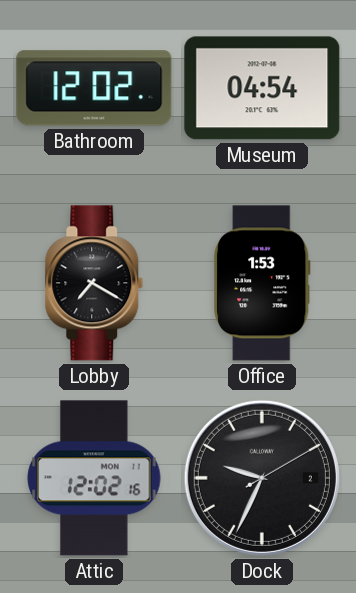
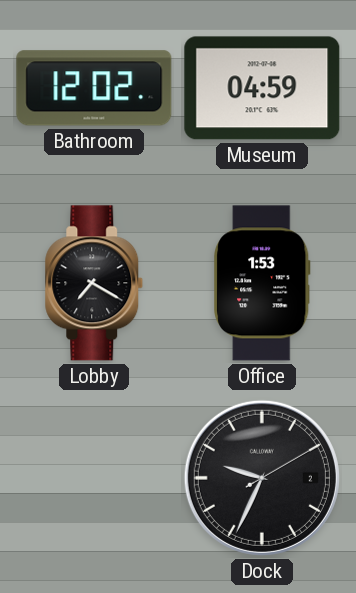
Museum: 04:54 -> 04:59
Attic: 12:02 -> none
